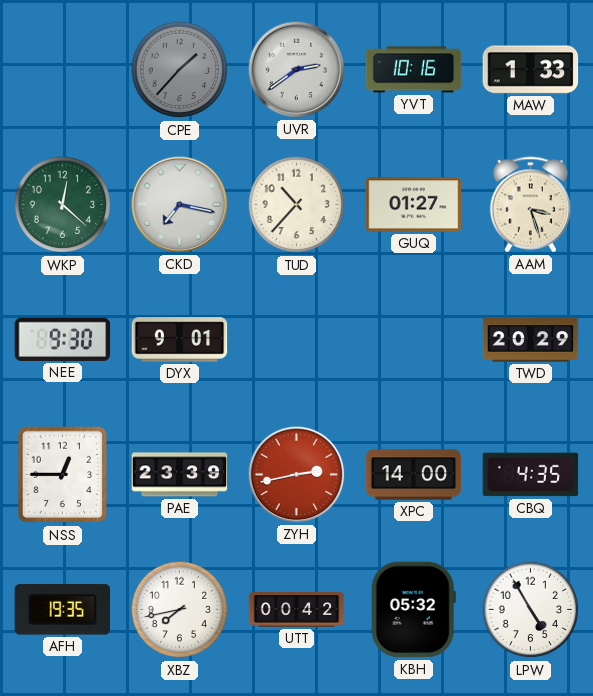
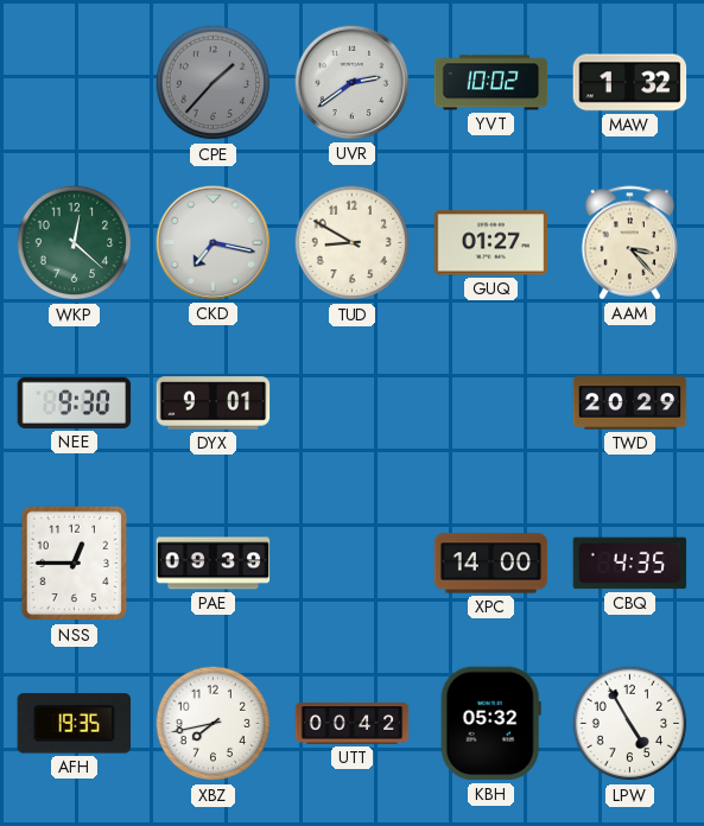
YVT: 10:16 -> 10:02
MAW: 1:33 -> 1:32
TUD: 10:37 -> 8:50
AAM: 3:27 -> 3:23
PAE: 23:39 -> 09:39
ZYH: 2:43 -> none
